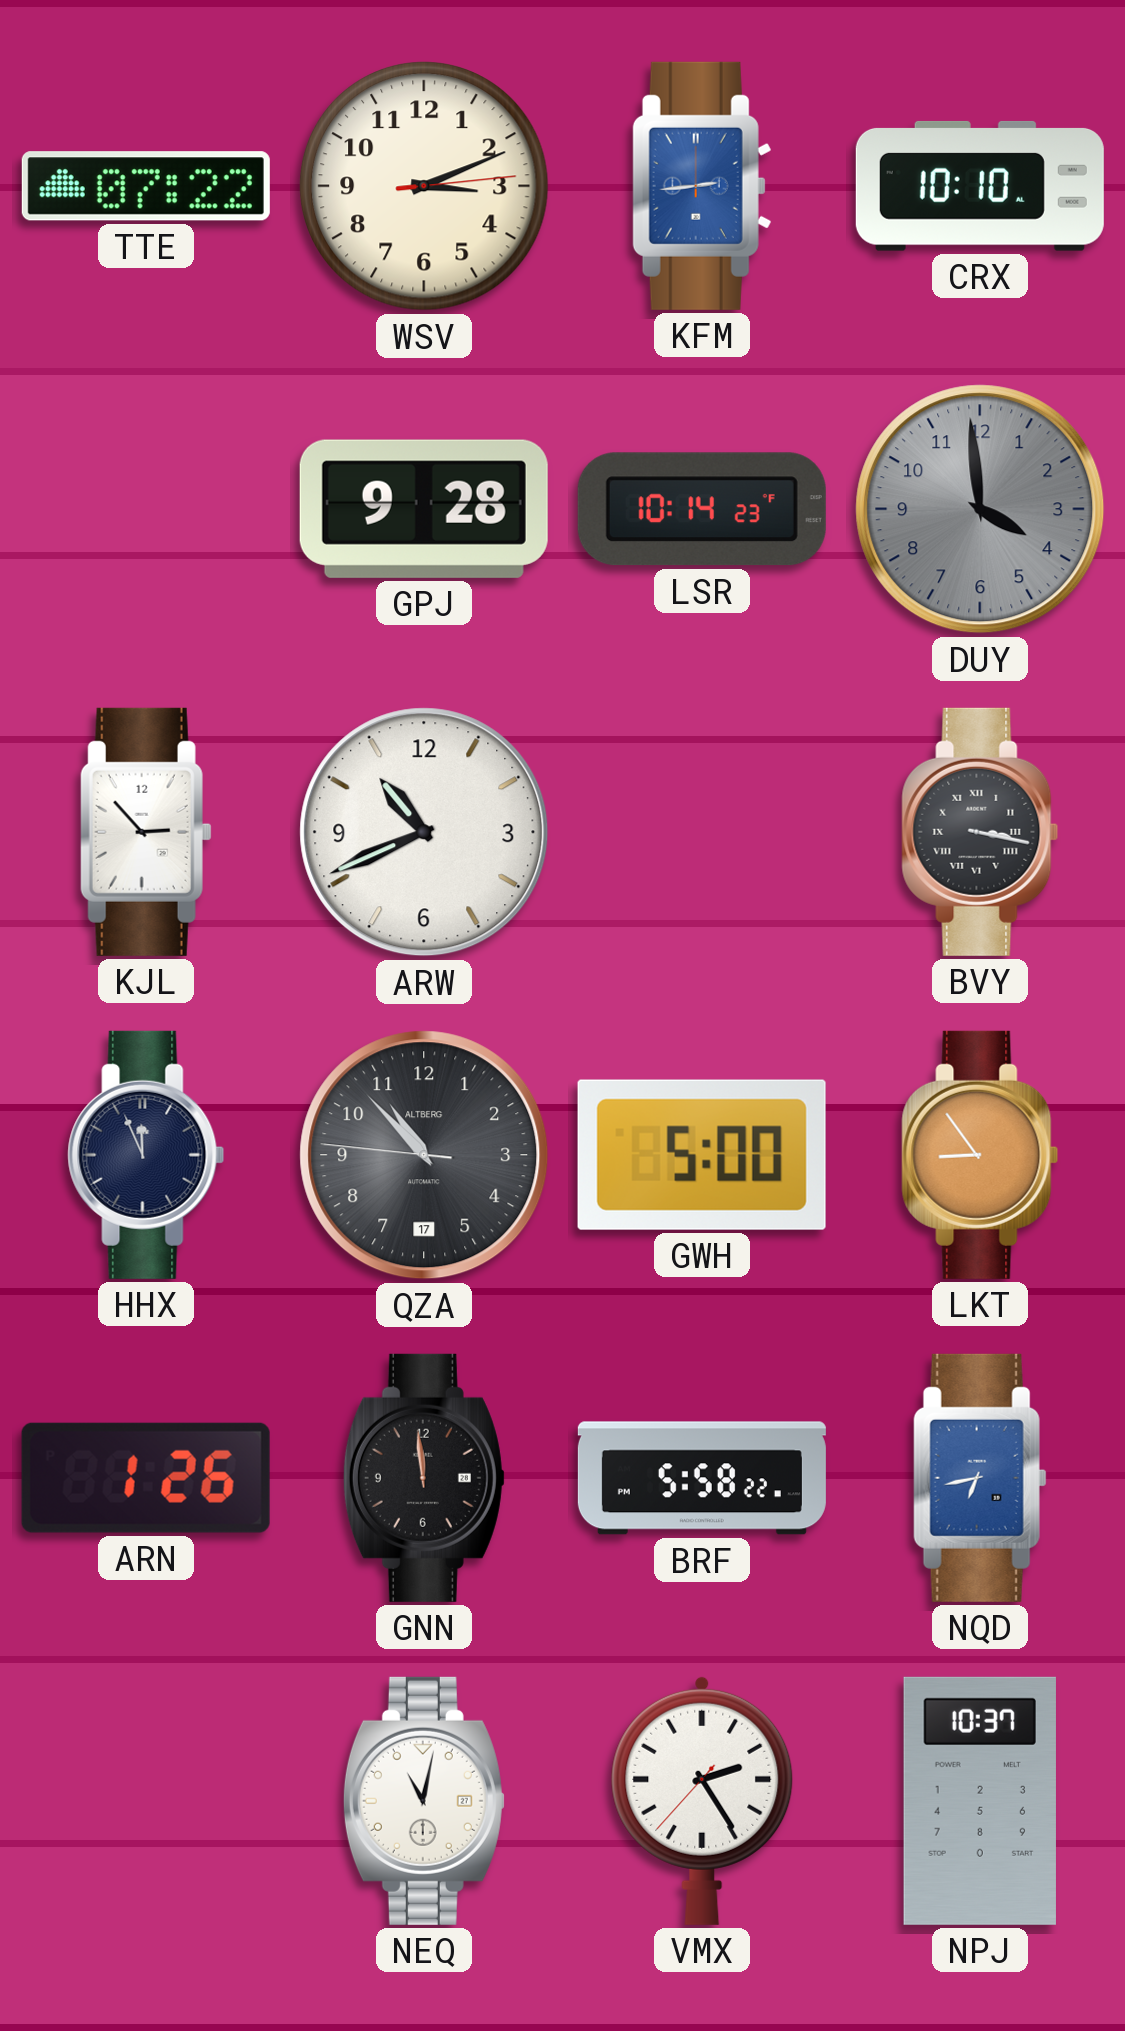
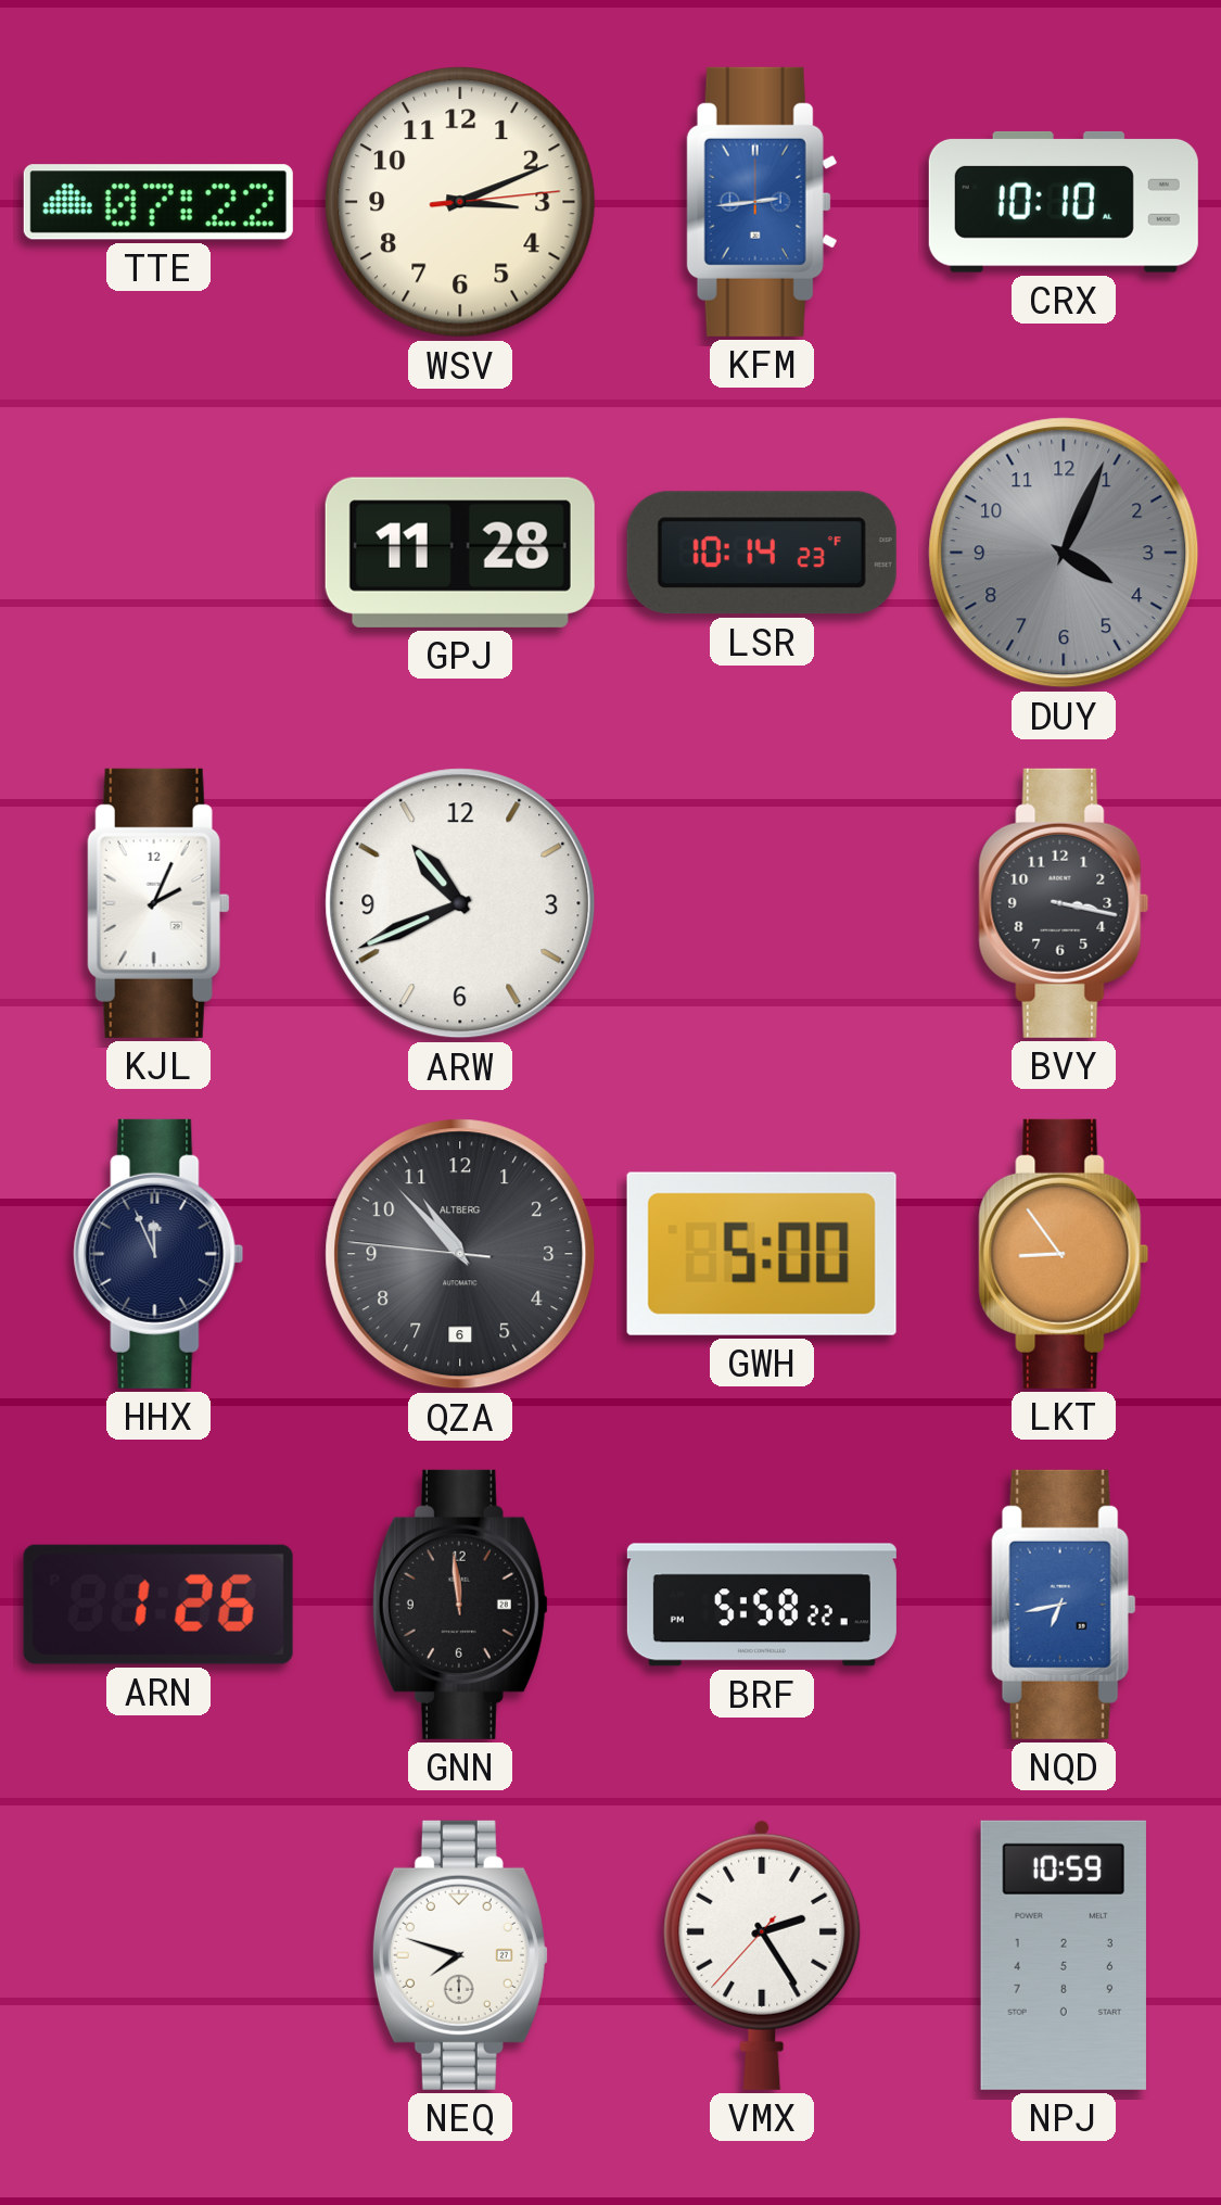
GPJ: 9:28 -> 11:28
DUY: 3:59 -> 4:04
KJL: 2:53 -> 2:04
BVY numerals: Roman -> Arabic
QZA date: 17 -> 6
NEQ: 11:02 -> 7:48
NPJ: 10:37 -> 10:59
